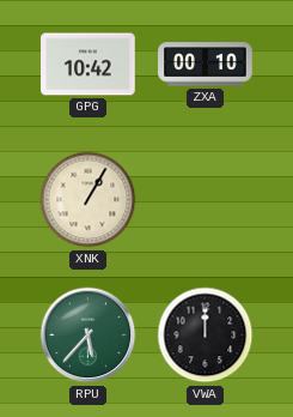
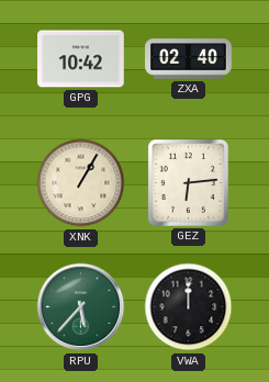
ZXA: 00:10 -> 02:40
GEZ: none -> 6:14
